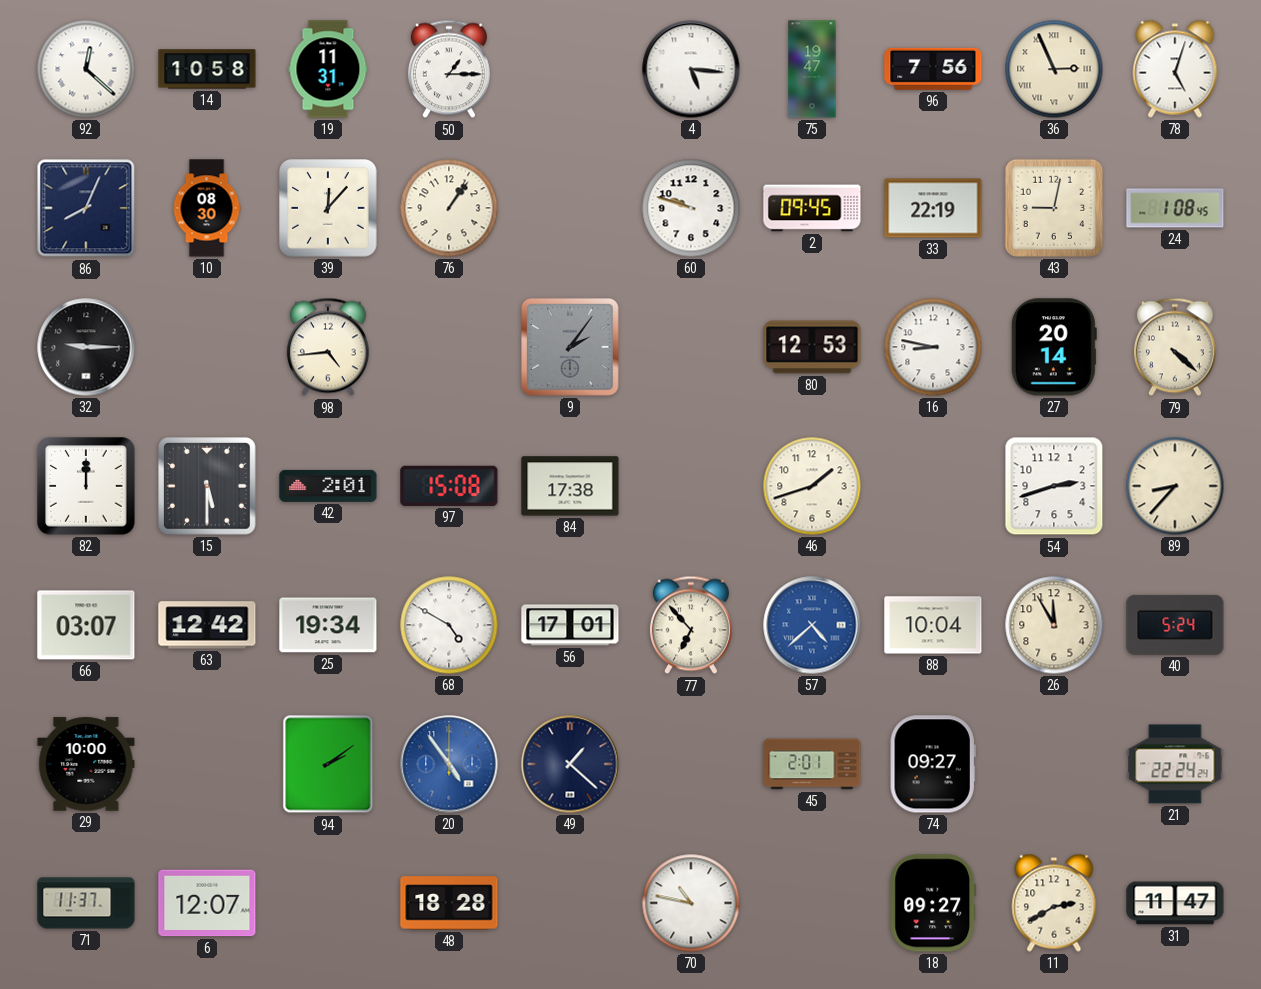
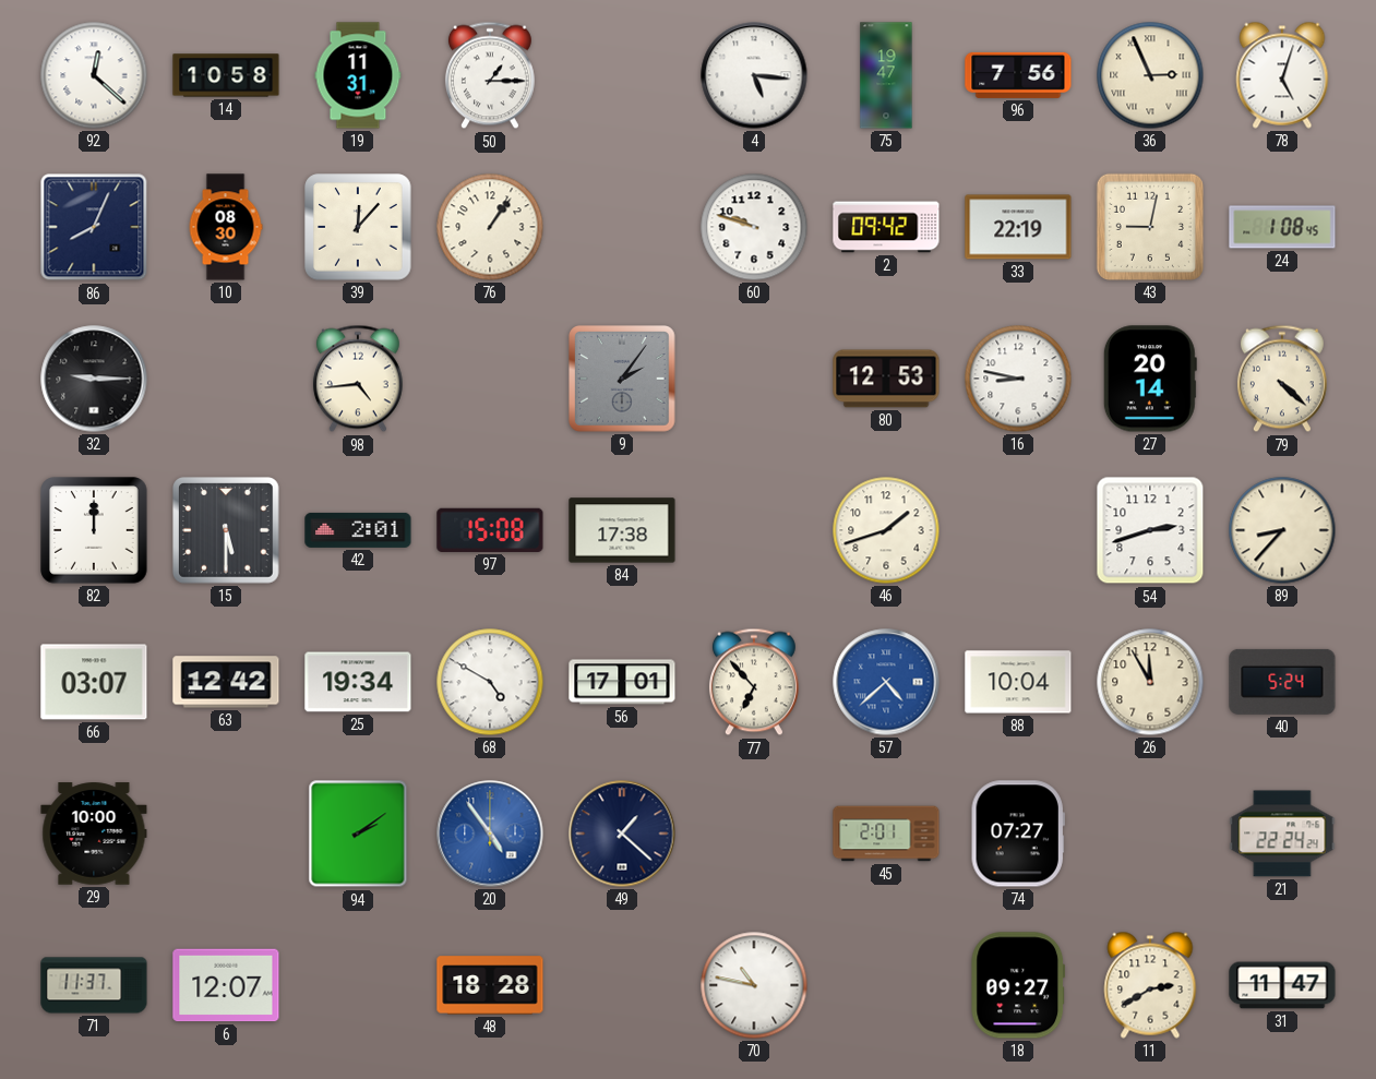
2: 09:45 -> 09:42
74: 09:27 -> 07:27
